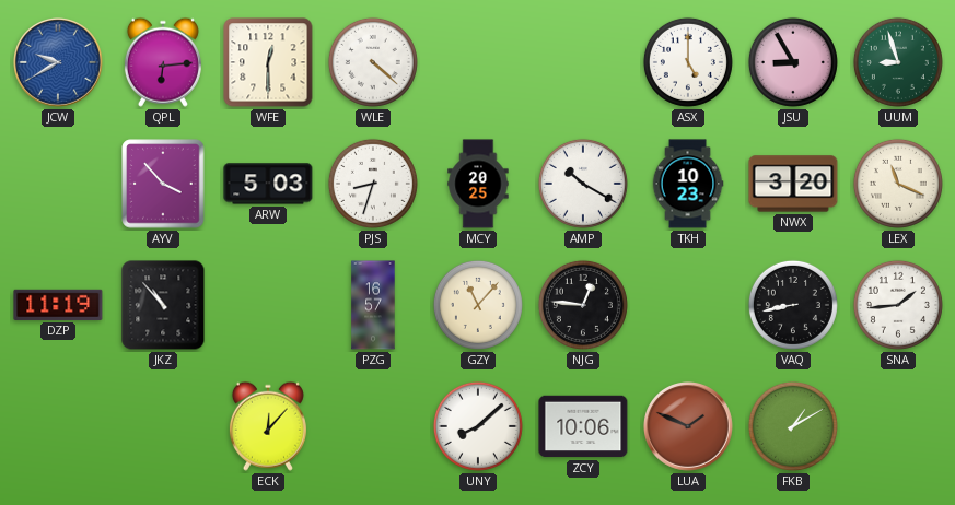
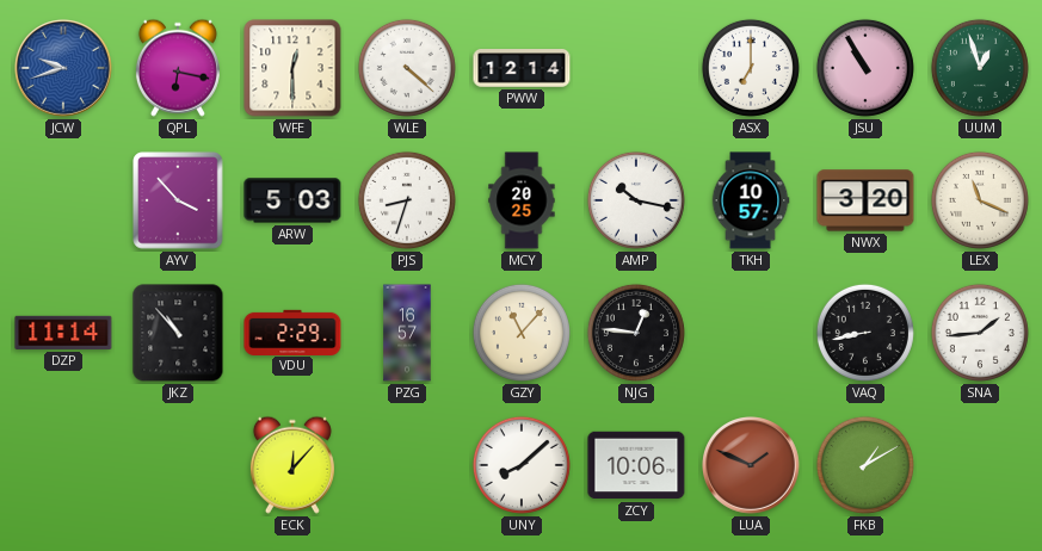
JCW: 9:40 -> 9:42
QPL: 6:14 -> 6:17
PWW: none -> 12:14
ASX: 5:00 -> 7:00
JSU: 8:55 -> 10:55
UUM: 8:57 -> 12:57
AMP: 10:20 -> 10:17
TKH: 10:23 -> 10:57
DZP: 11:19 -> 11:14
VDU: none -> 2:29
